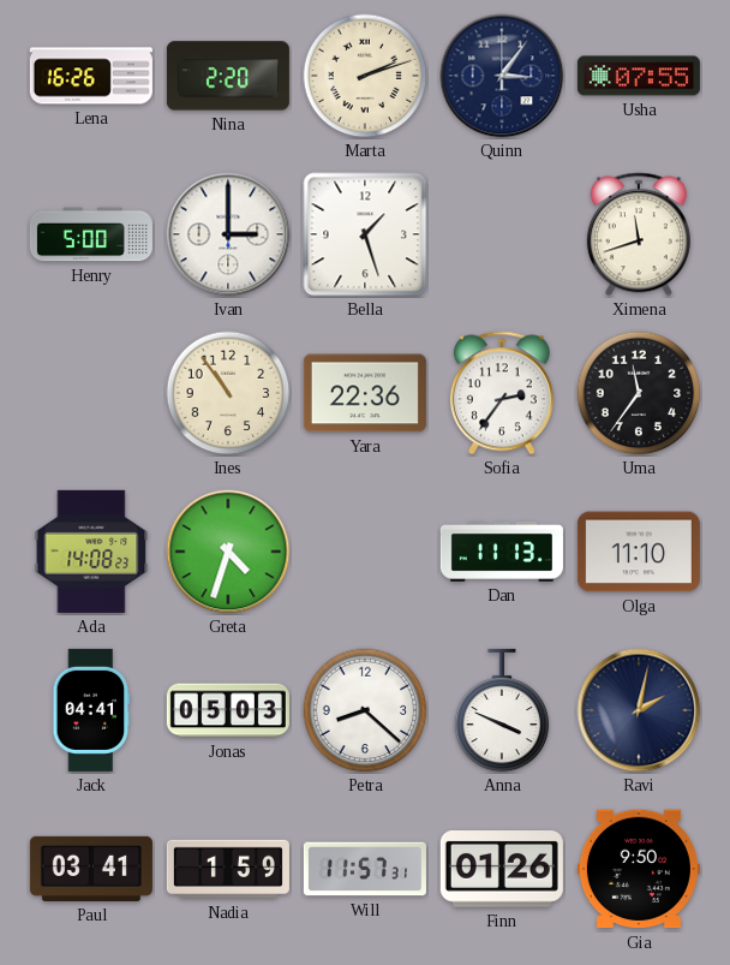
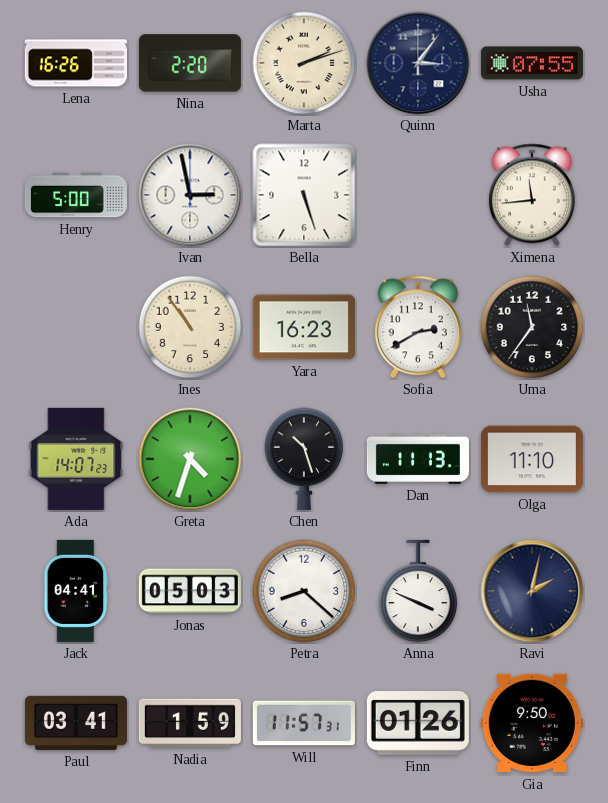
Ivan: 3:00 -> 2:58
Bella: 1:27 -> 5:27
Ximena: 11:42 -> 11:44
Yara: 22:36 -> 16:23
Sofia: 2:36 -> 2:40
Ada: 14:08 -> 14:07
Chen: none -> 10:27
